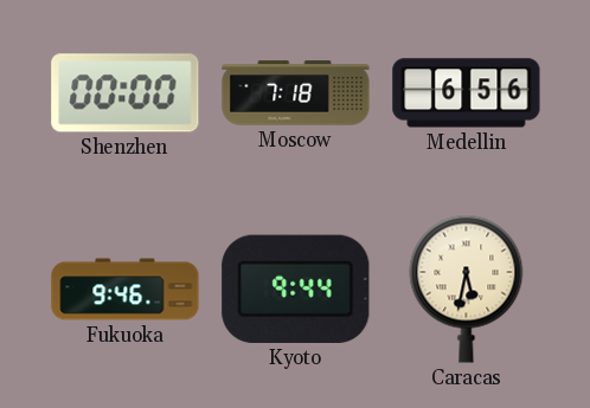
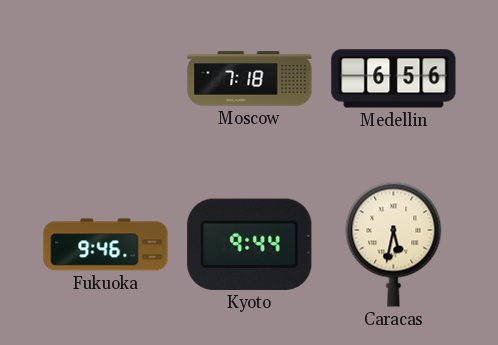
Shenzhen: 00:00 -> none
